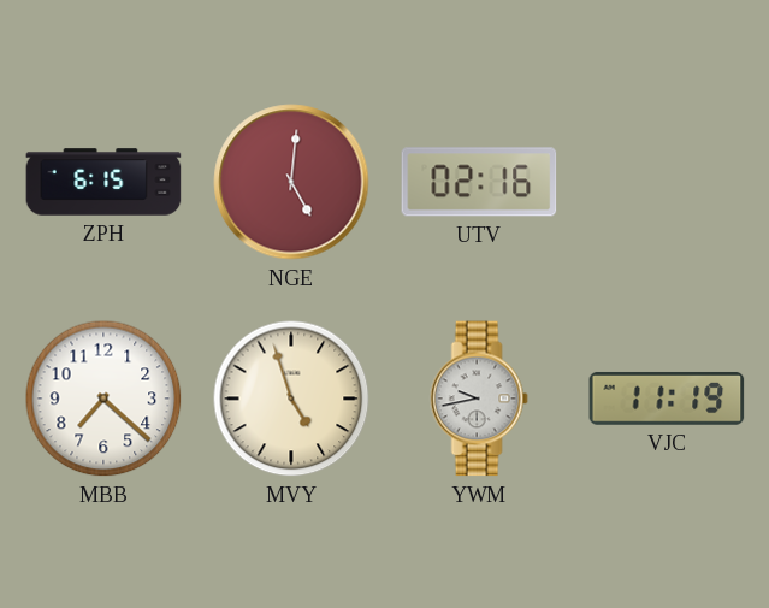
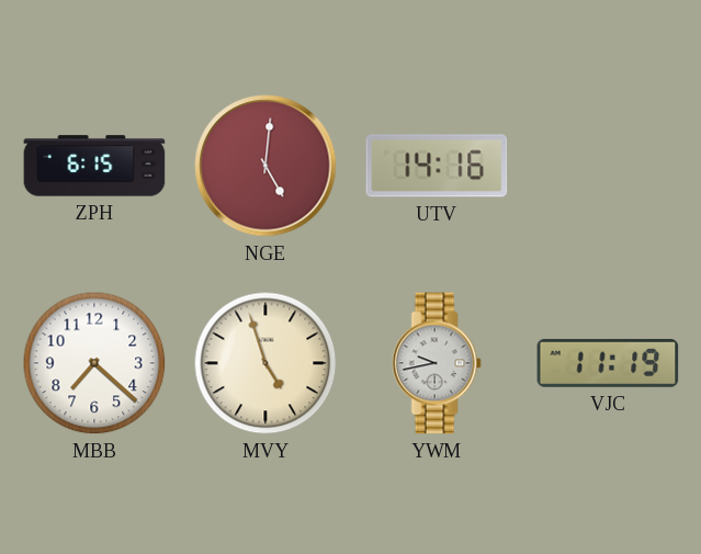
UTV: 02:16 -> 14:16
